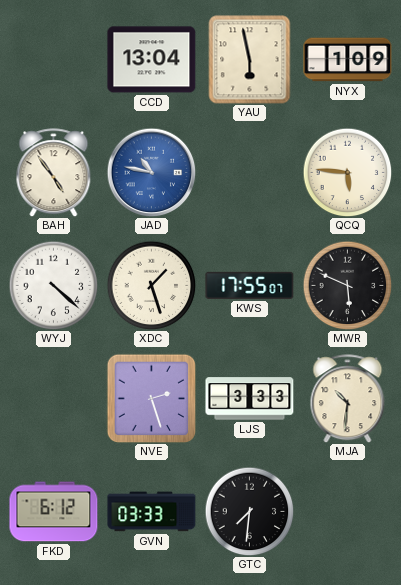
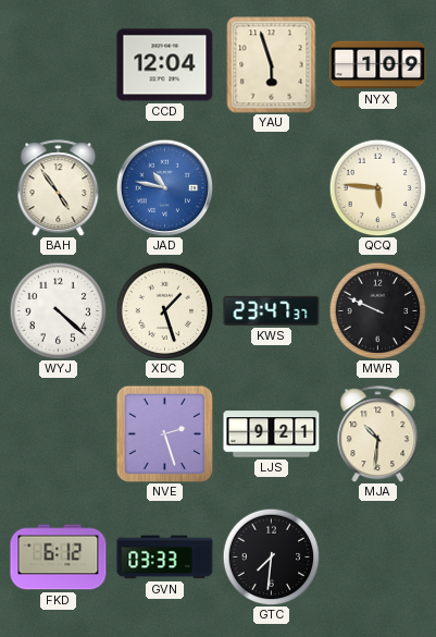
CCD: 13:04 -> 12:04
YAU: 5:58 -> 5:57
KWS: 17:55 -> 23:47
MWR: 5:49 -> 9:49
LJS: 3:33 -> 9:21
